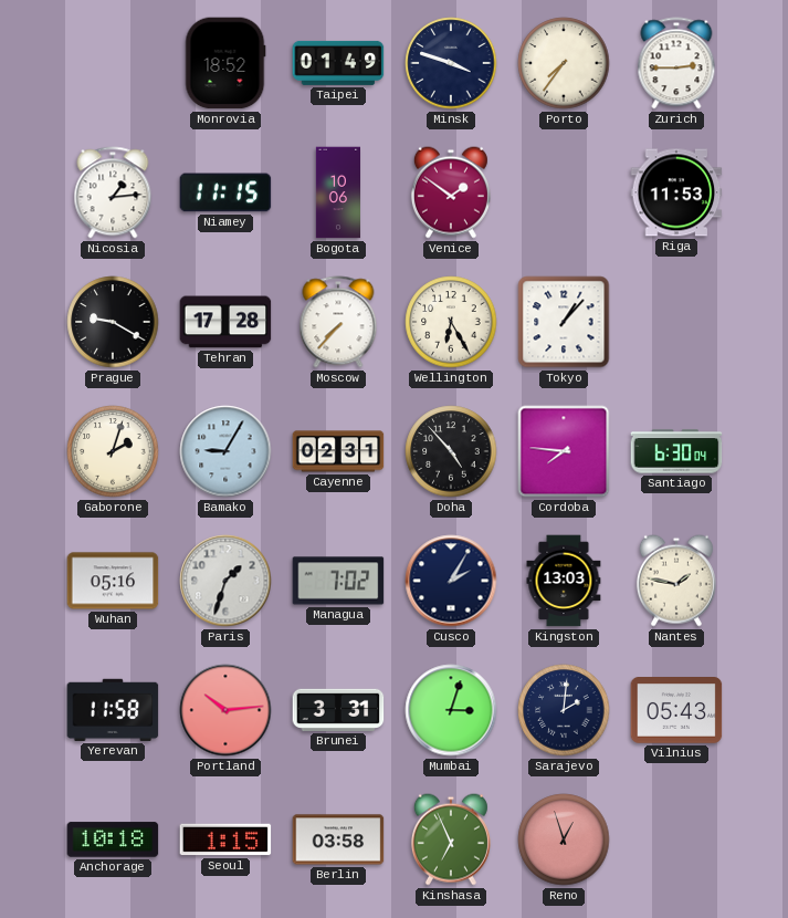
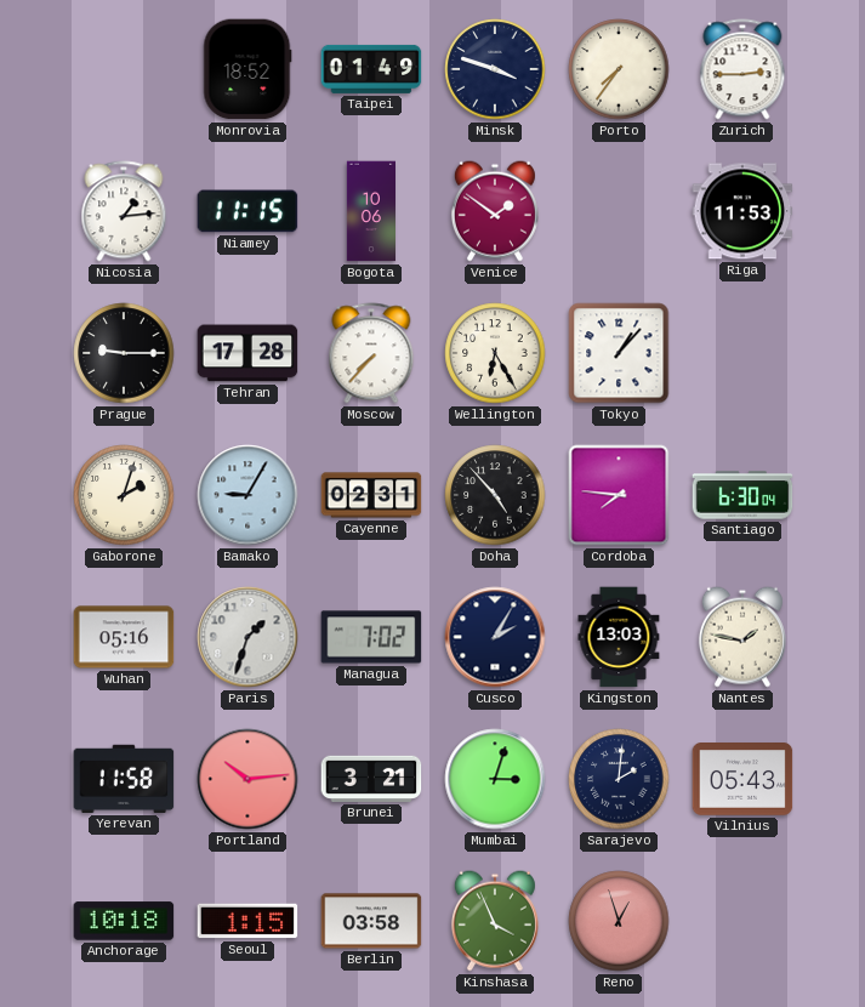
Prague: 9:20 -> 9:15
Brunei: 3:31 -> 3:21
Kinshasa: 6:56 -> 3:56
